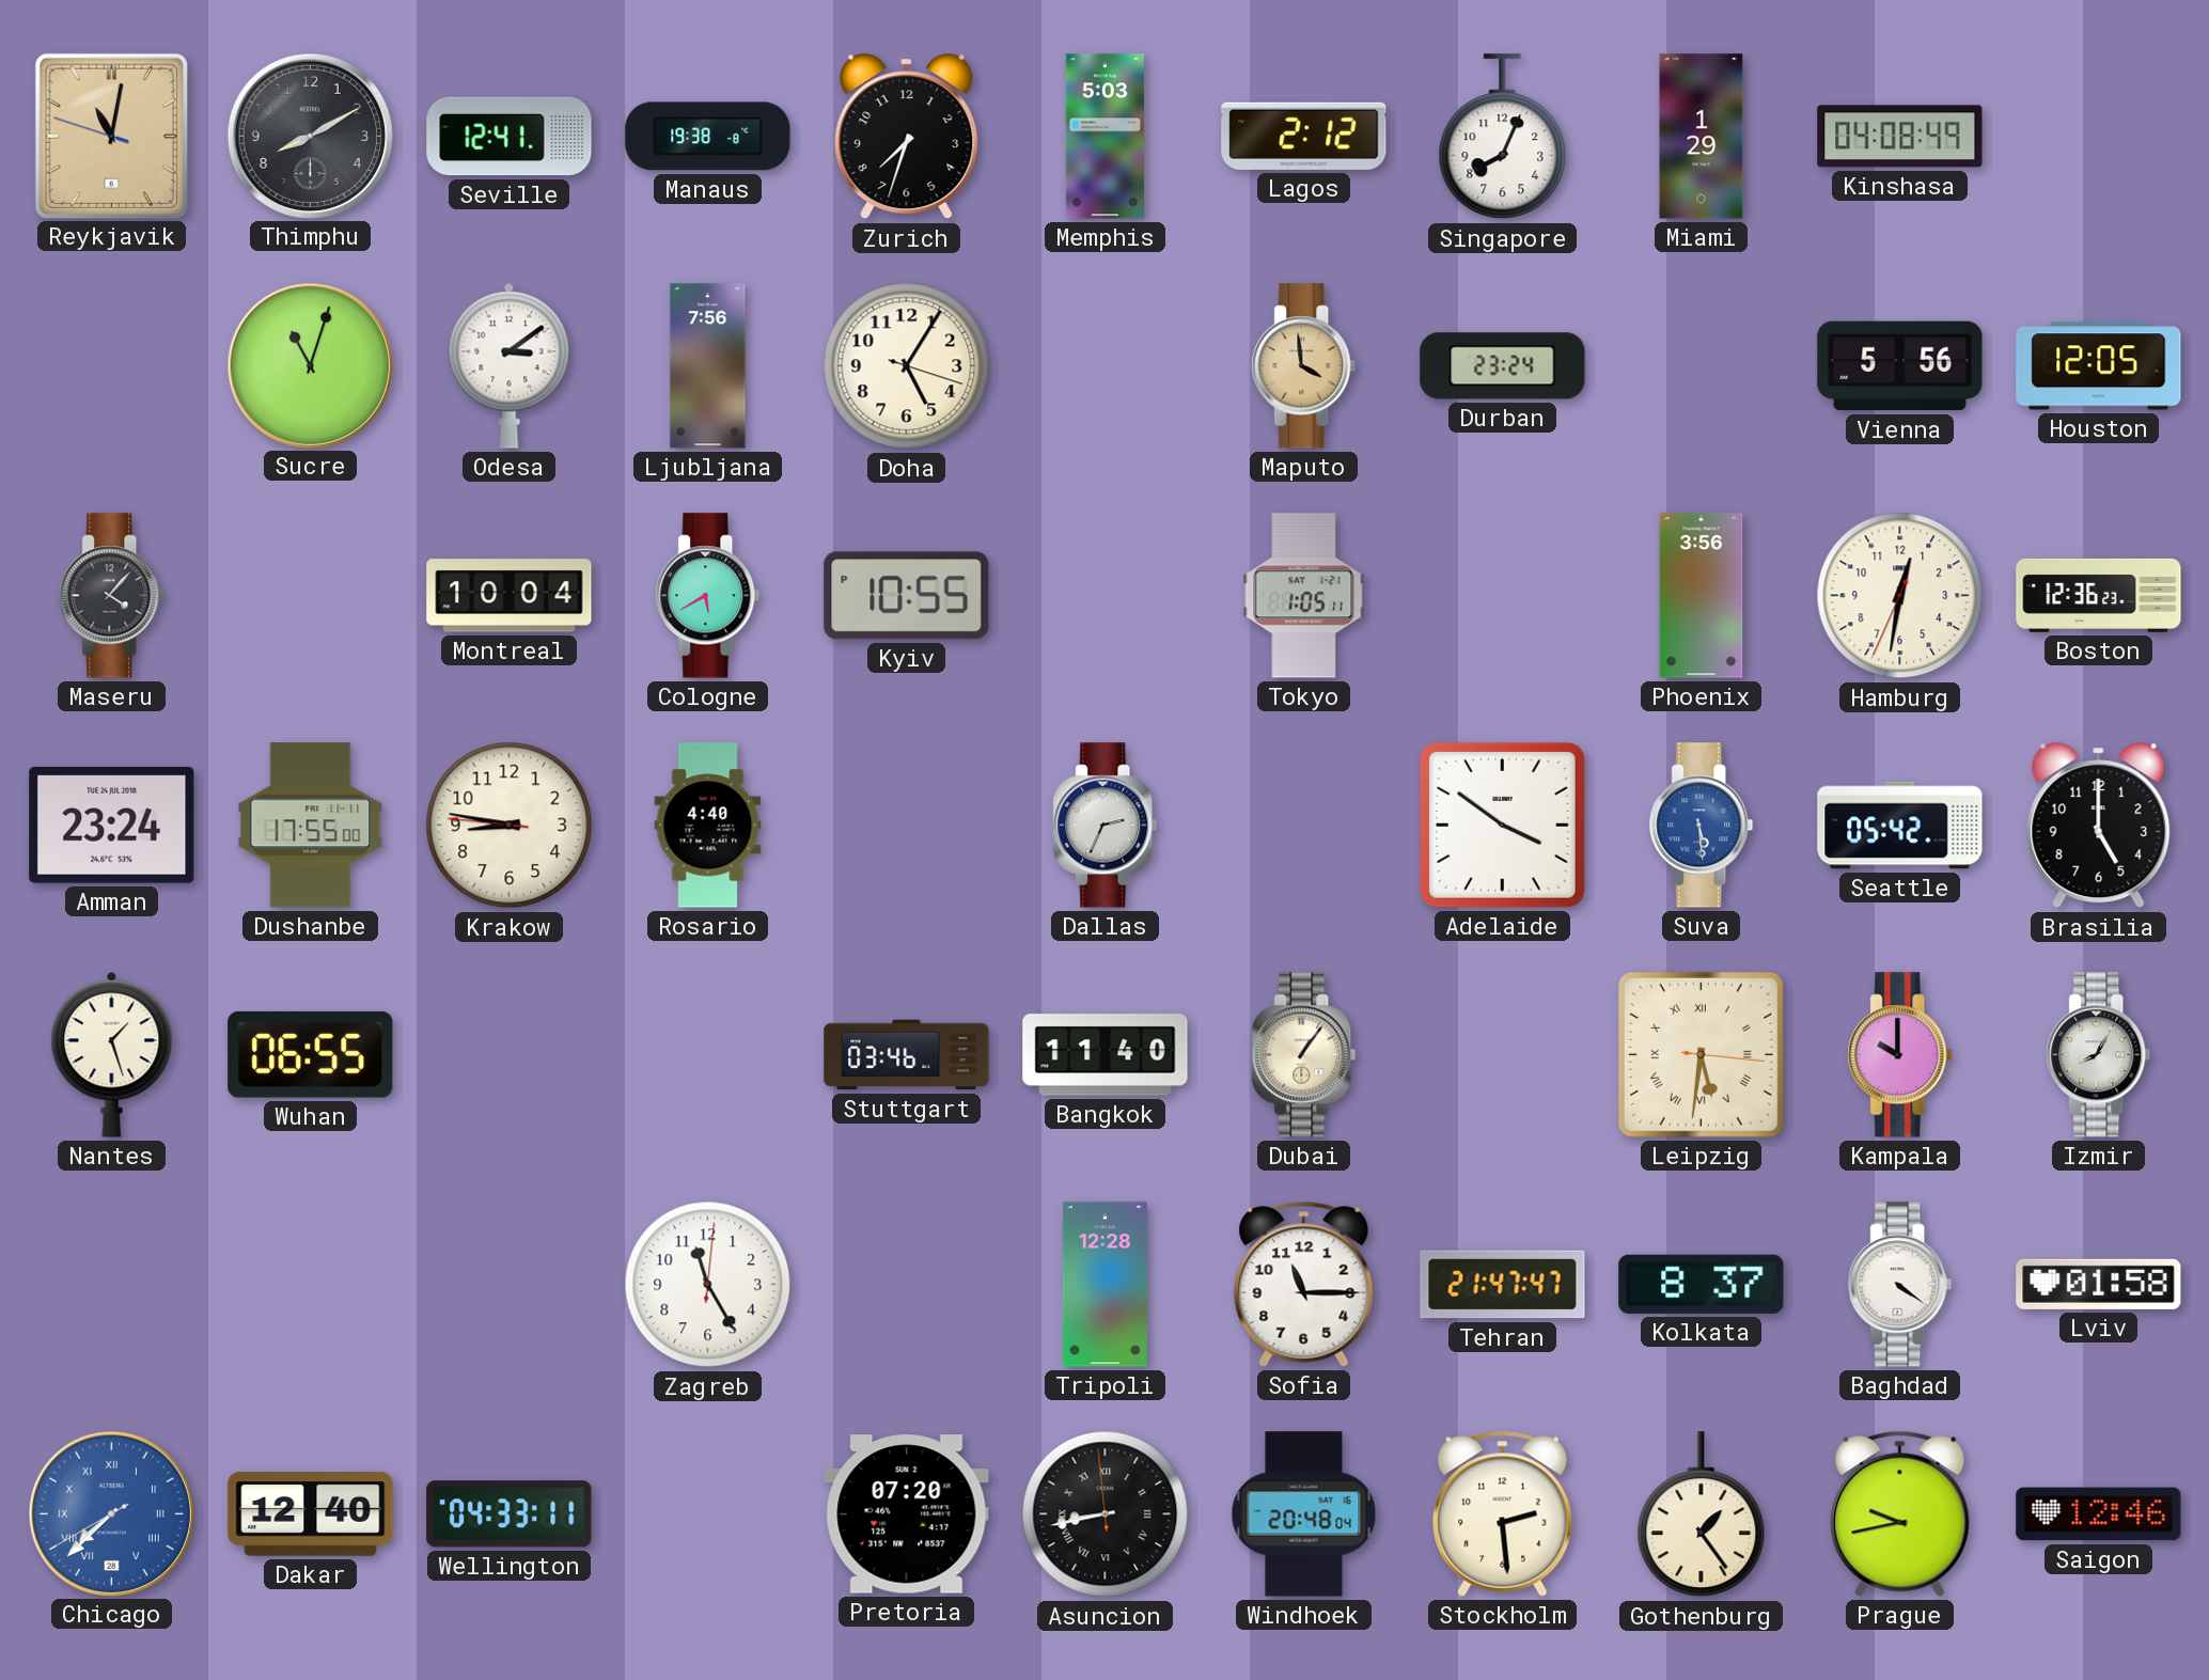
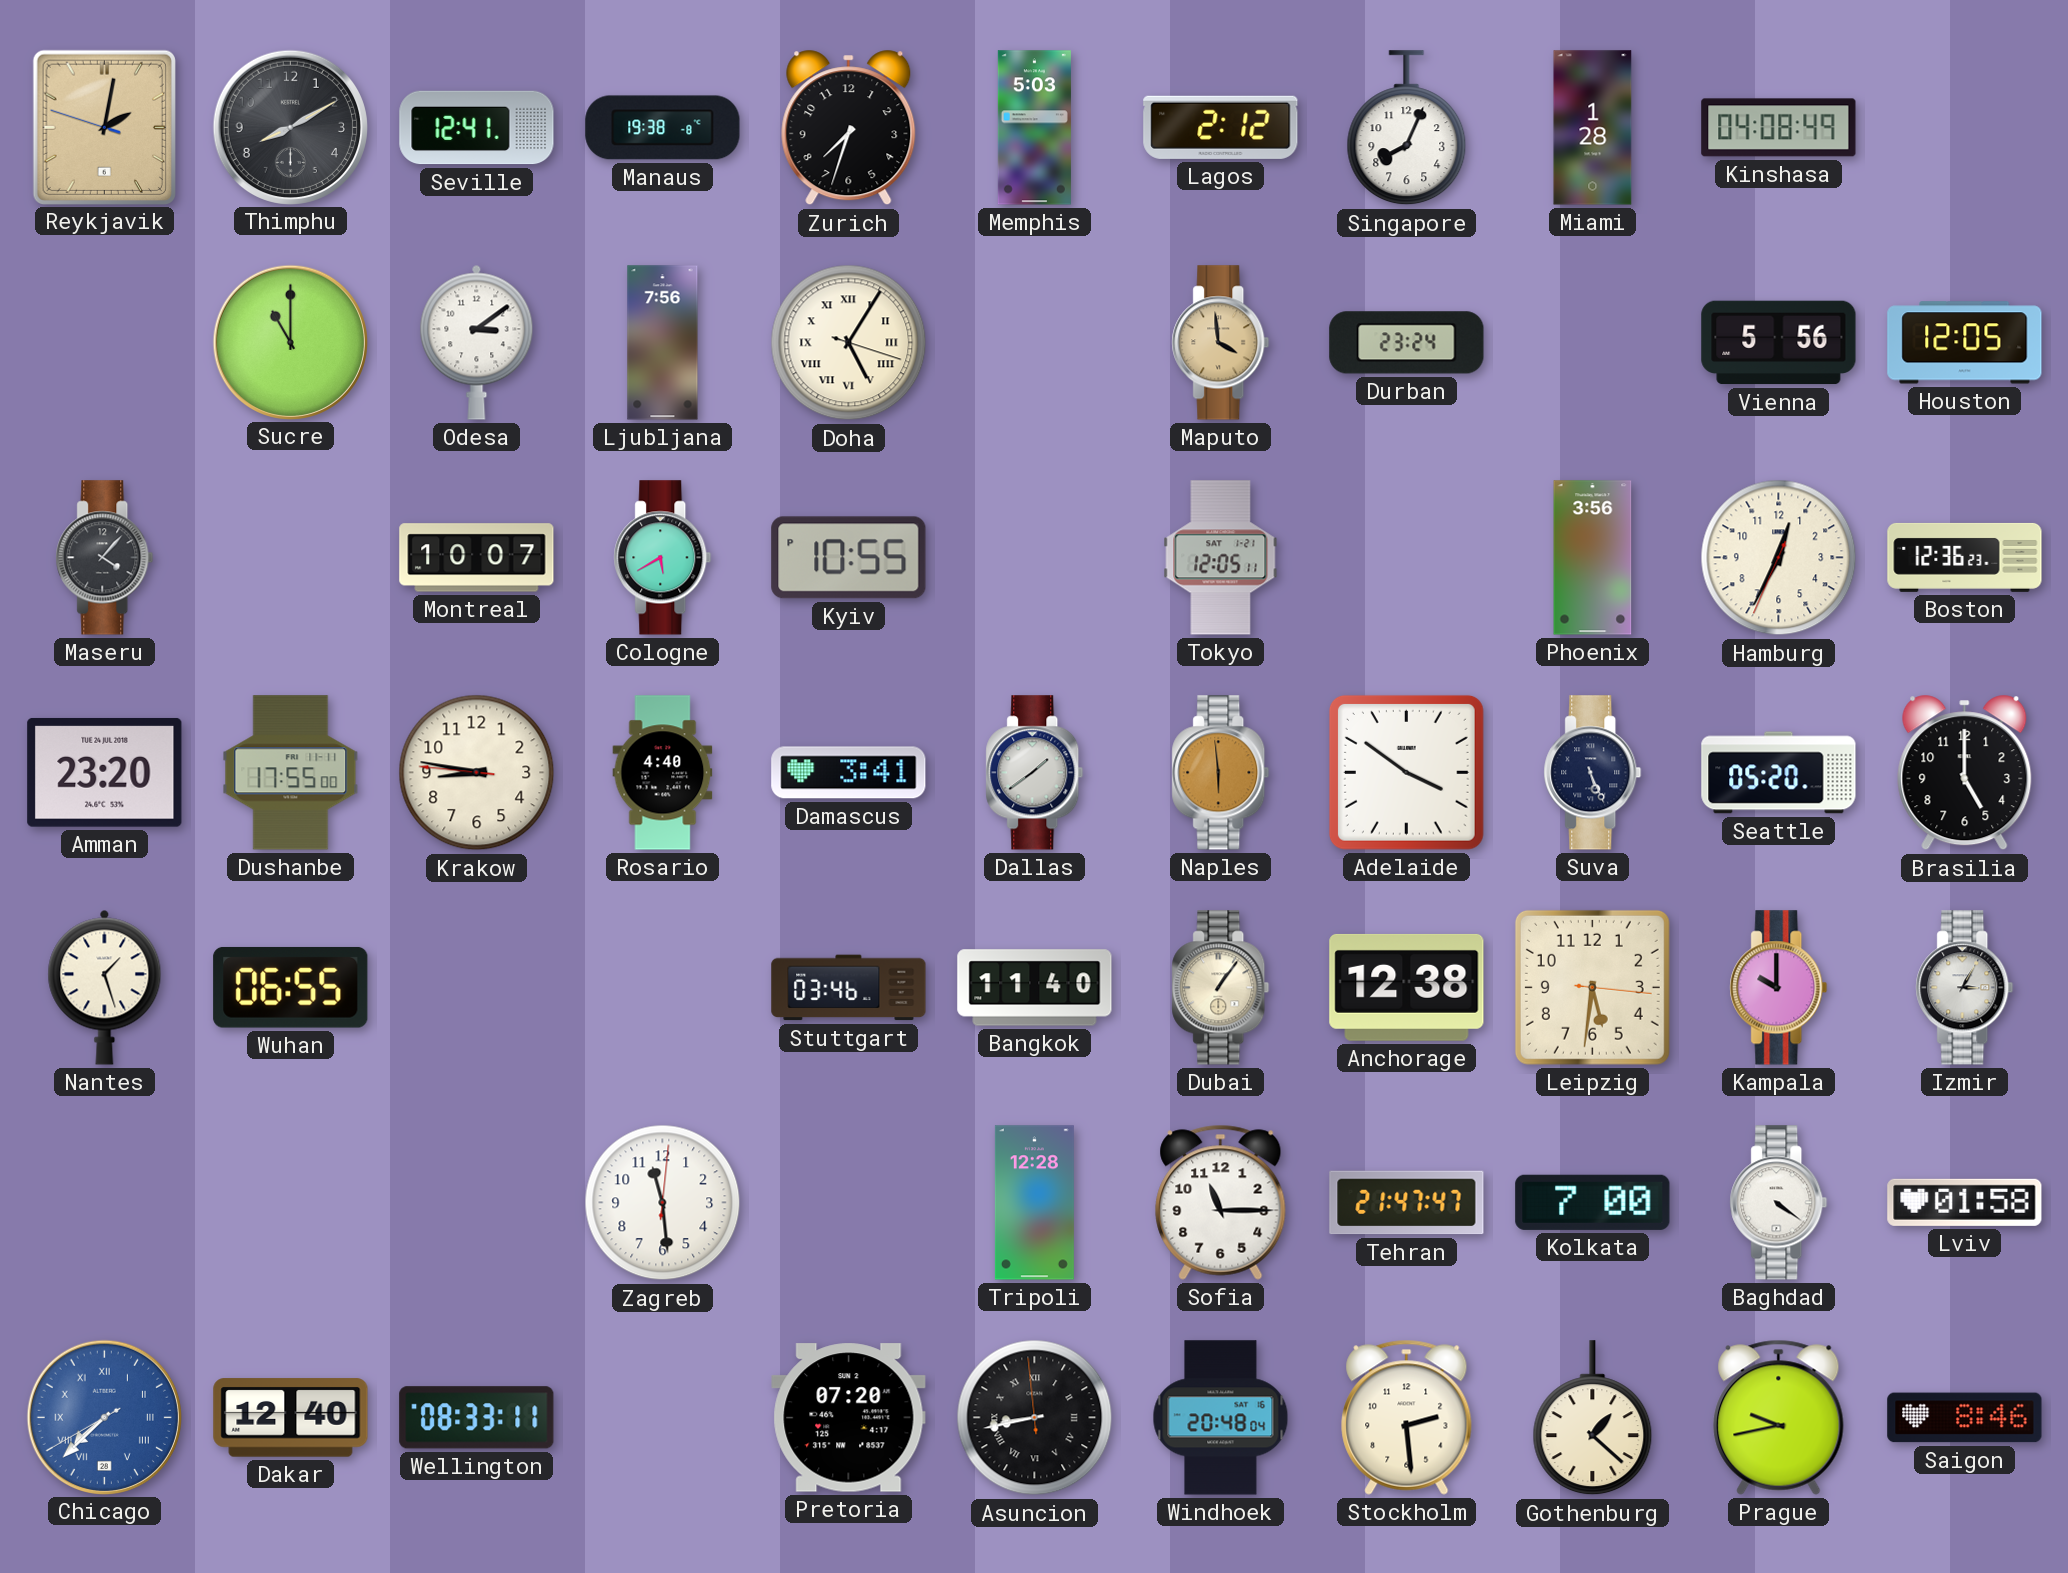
Reykjavik: 11:01 -> 2:01
Miami: 1:29 -> 1:28
Sucre: 11:03 -> 11:00
Doha numerals: Arabic -> Roman
Montreal: 10:04 -> 10:07
Tokyo: 1:05 -> 12:05
Hamburg: 12:31 -> 12:34
Amman: 23:24 -> 23:20
Damascus: none -> 3:41
Dallas: 2:34 -> 1:39
Naples: none -> 5:59
Suva: 5:29 -> 5:26
Suva dial: blue -> navy
Seattle: 05:42 -> 05:20
Anchorage: none -> 12:38
Leipzig numerals: Roman -> Arabic
Izmir: 8:05 -> 3:05
Zagreb: 11:25 -> 11:29
Kolkata: 8:37 -> 7:00
Wellington: 04:33 -> 08:33
Gothenburg: 1:24 -> 1:22
Saigon: 12:46 -> 8:46
